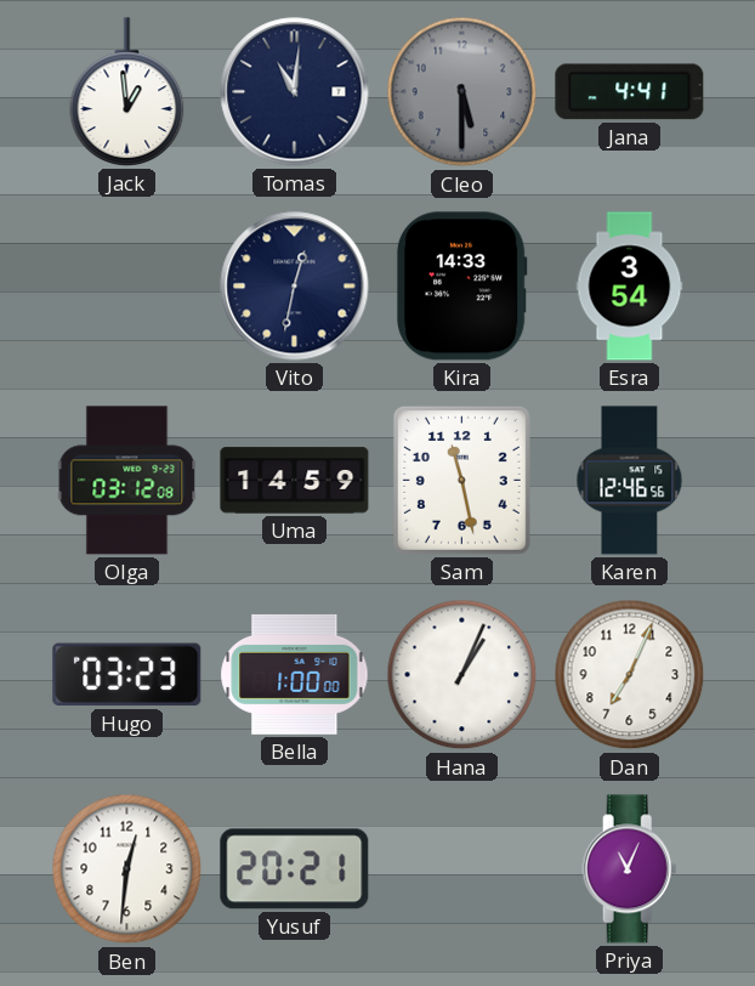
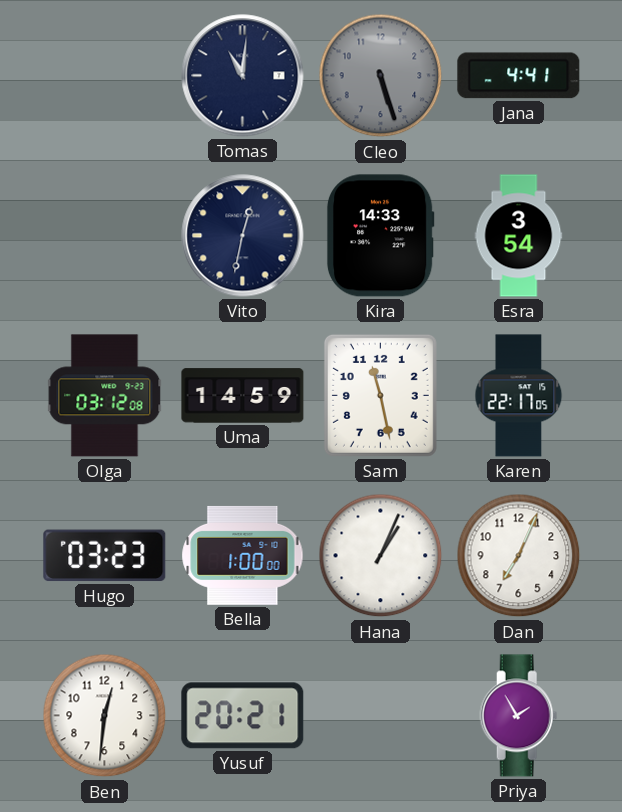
Jack: 12:59 -> none
Cleo: 5:30 -> 5:27
Karen: 12:46 -> 22:17
Priya: 11:04 -> 1:55
